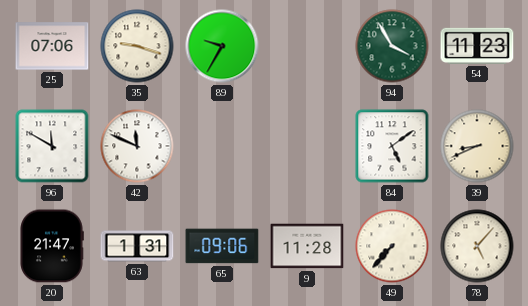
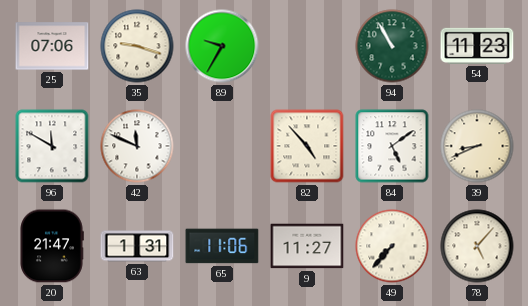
94: 3:55 -> 10:55
82: none -> 4:53
65: 09:06 -> 11:06
9: 11:28 -> 11:27
